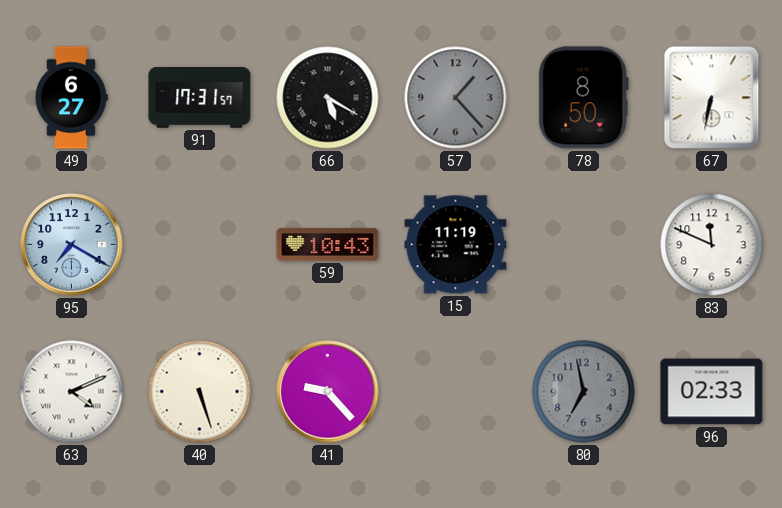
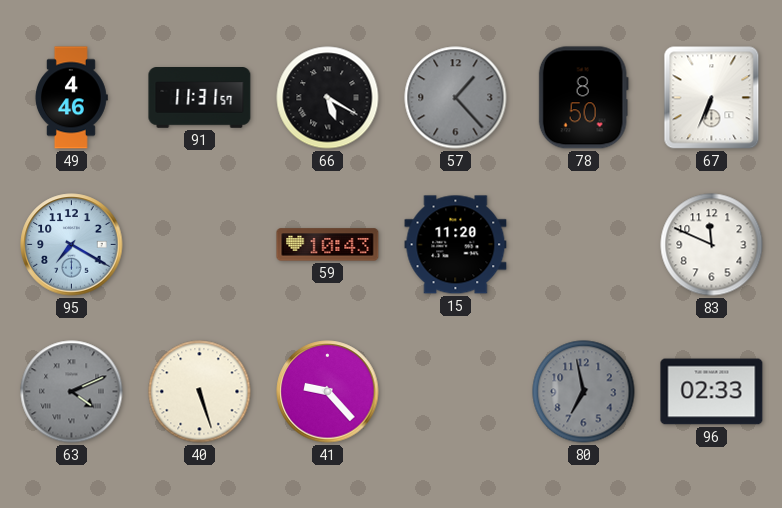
49: 6:27 -> 4:46
91: 17:31 -> 11:31
67: 6:32 -> 6:34
15: 11:19 -> 11:20
63 dial: white -> grey
